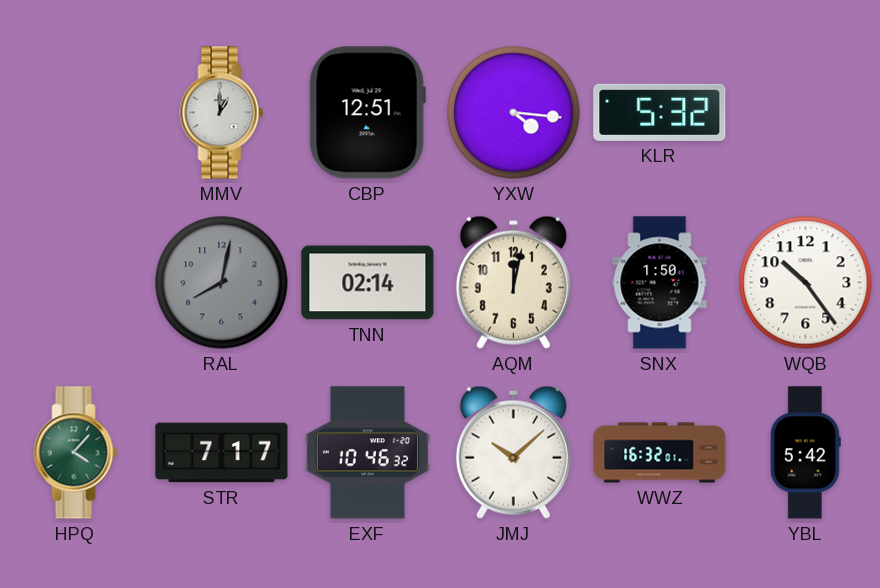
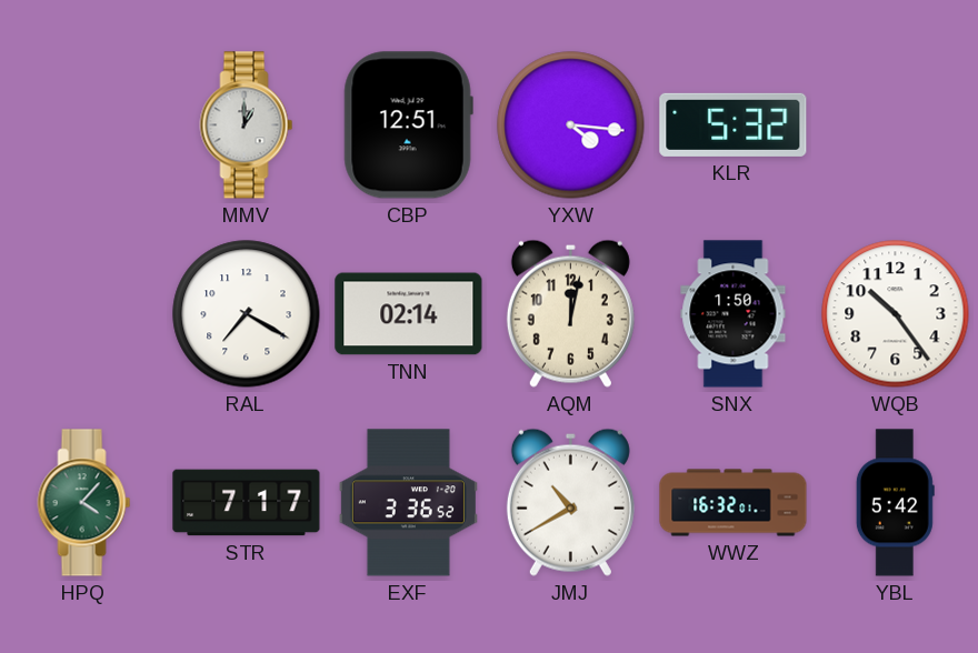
RAL: 8:02 -> 7:20
RAL dial: grey -> white
EXF: 10:46 -> 3:36
JMJ: 10:08 -> 10:40
